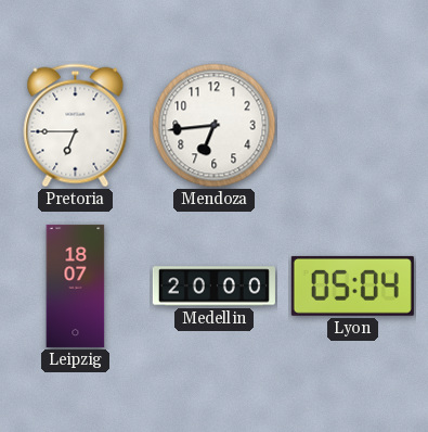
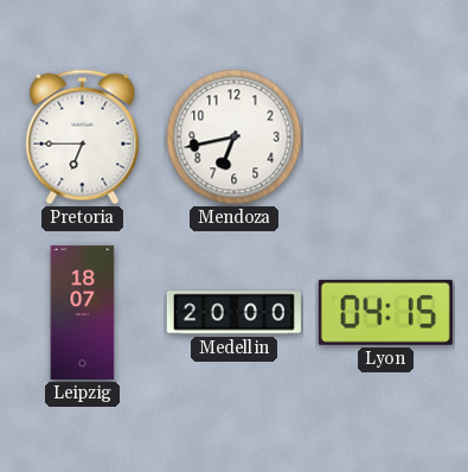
Mendoza: 6:44 -> 6:43
Lyon: 05:04 -> 04:15
